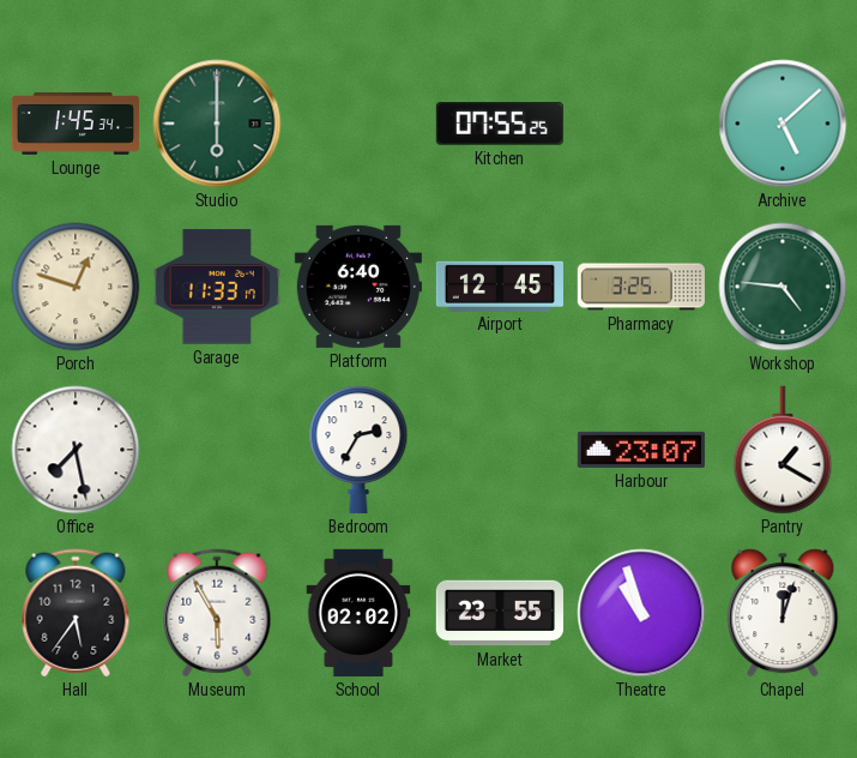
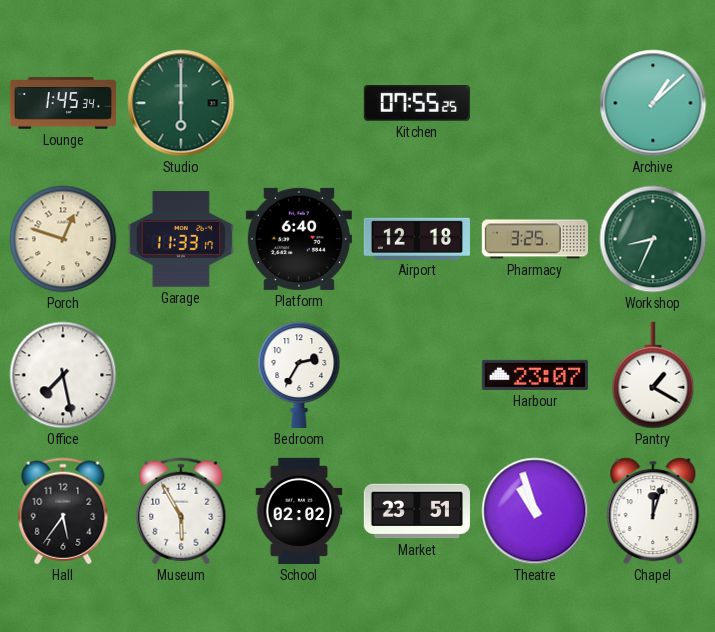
Archive: 5:08 -> 1:08
Airport: 12:45 -> 12:18
Workshop: 4:46 -> 8:34
Market: 23:55 -> 23:51
